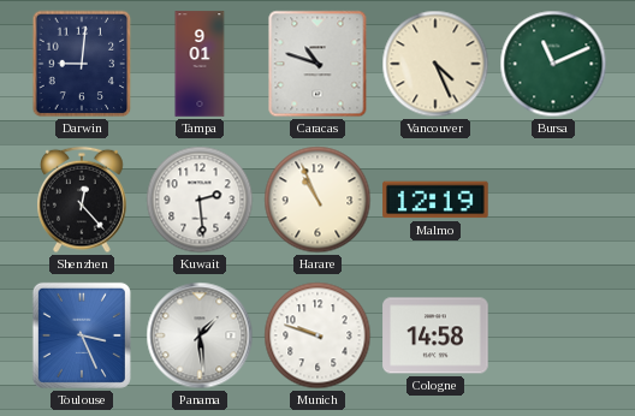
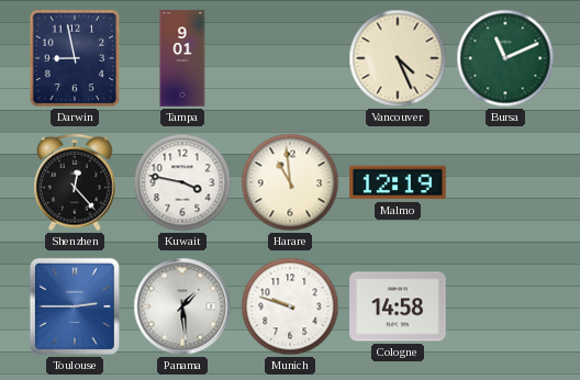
Darwin: 9:01 -> 8:58
Caracas: 10:48 -> none
Kuwait: 2:29 -> 3:47
Harare: 10:56 -> 10:59
Toulouse: 3:26 -> 2:45
